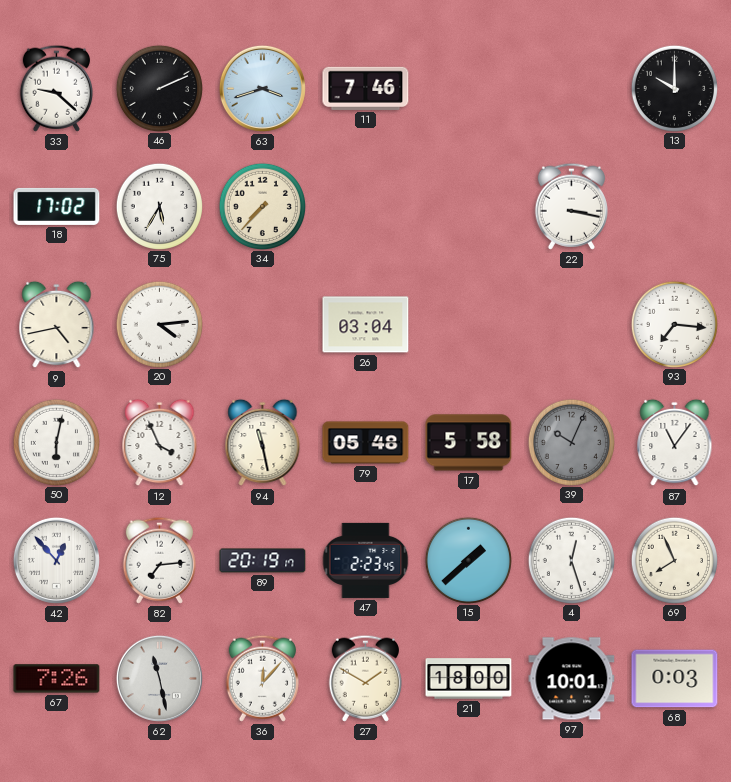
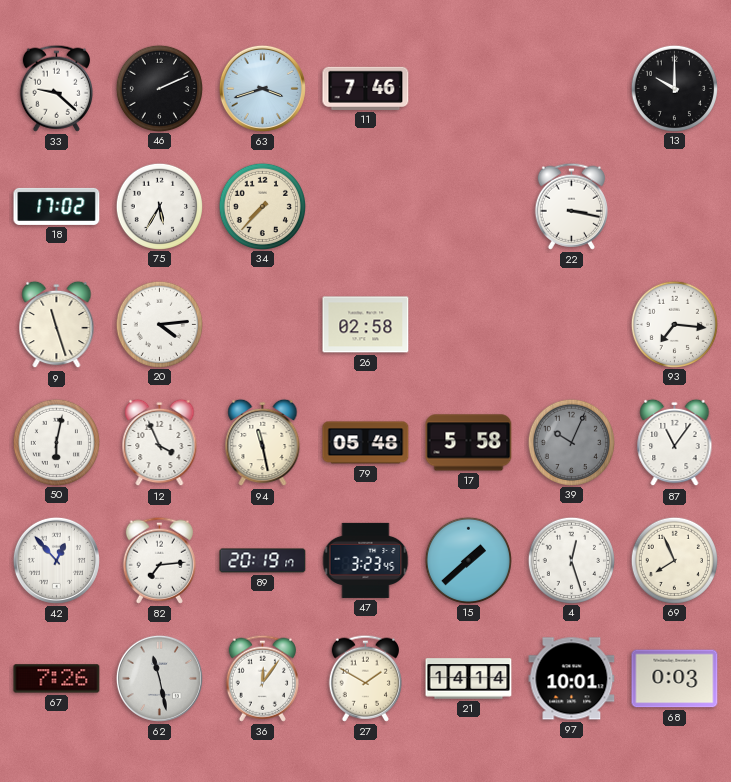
9: 4:43 -> 11:27
26: 03:04 -> 02:58
47: 2:23 -> 3:23
36: 12:07 -> 12:06
21: 18:00 -> 14:14
